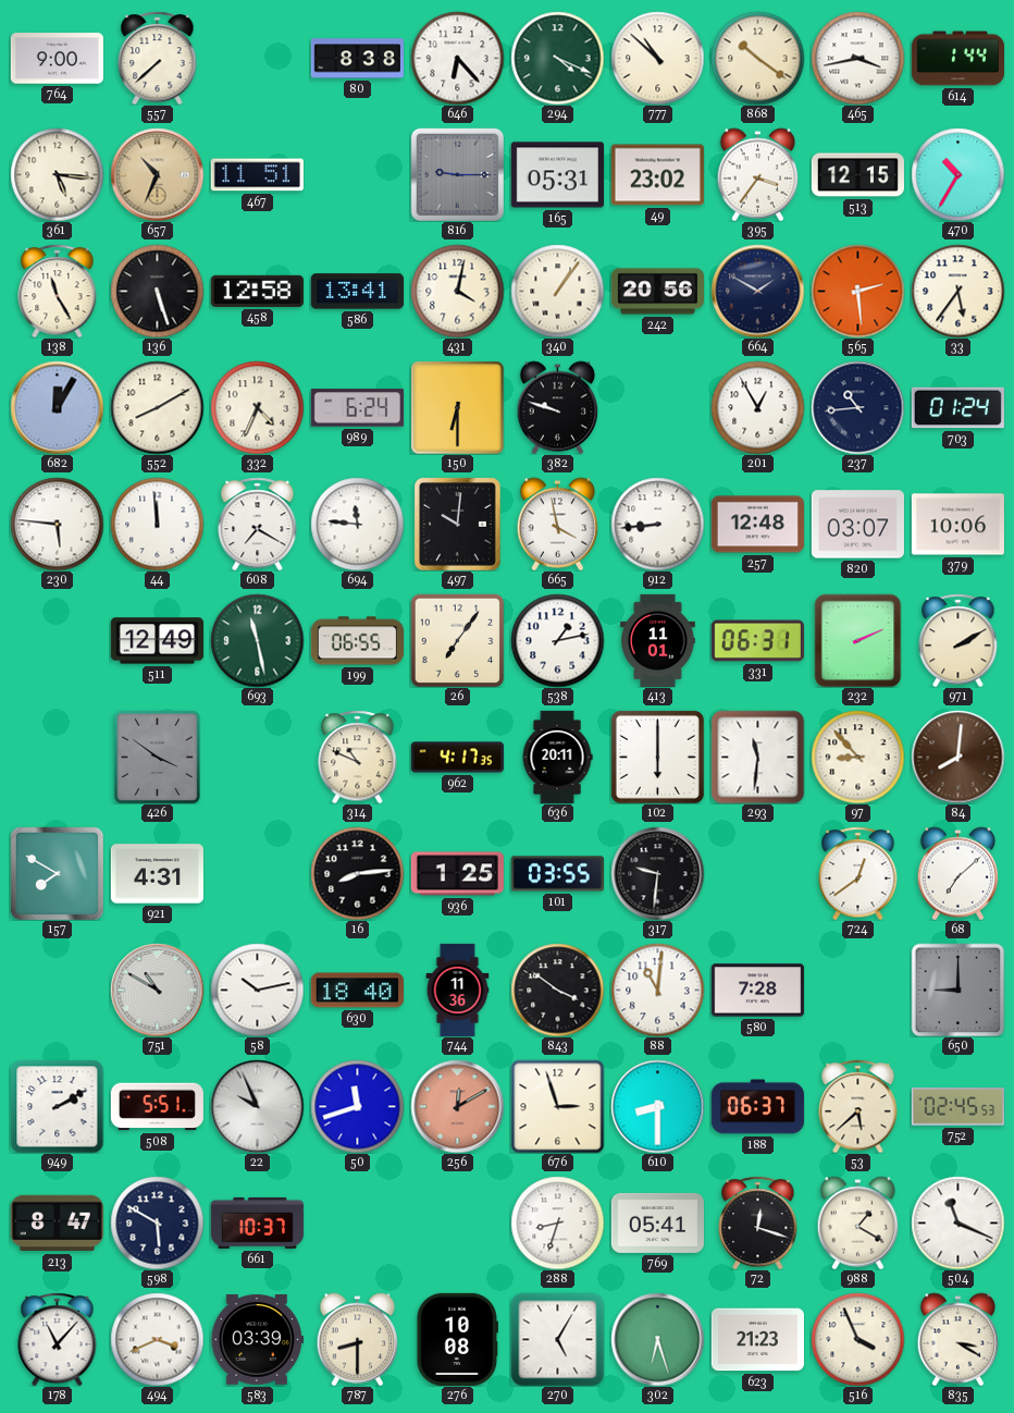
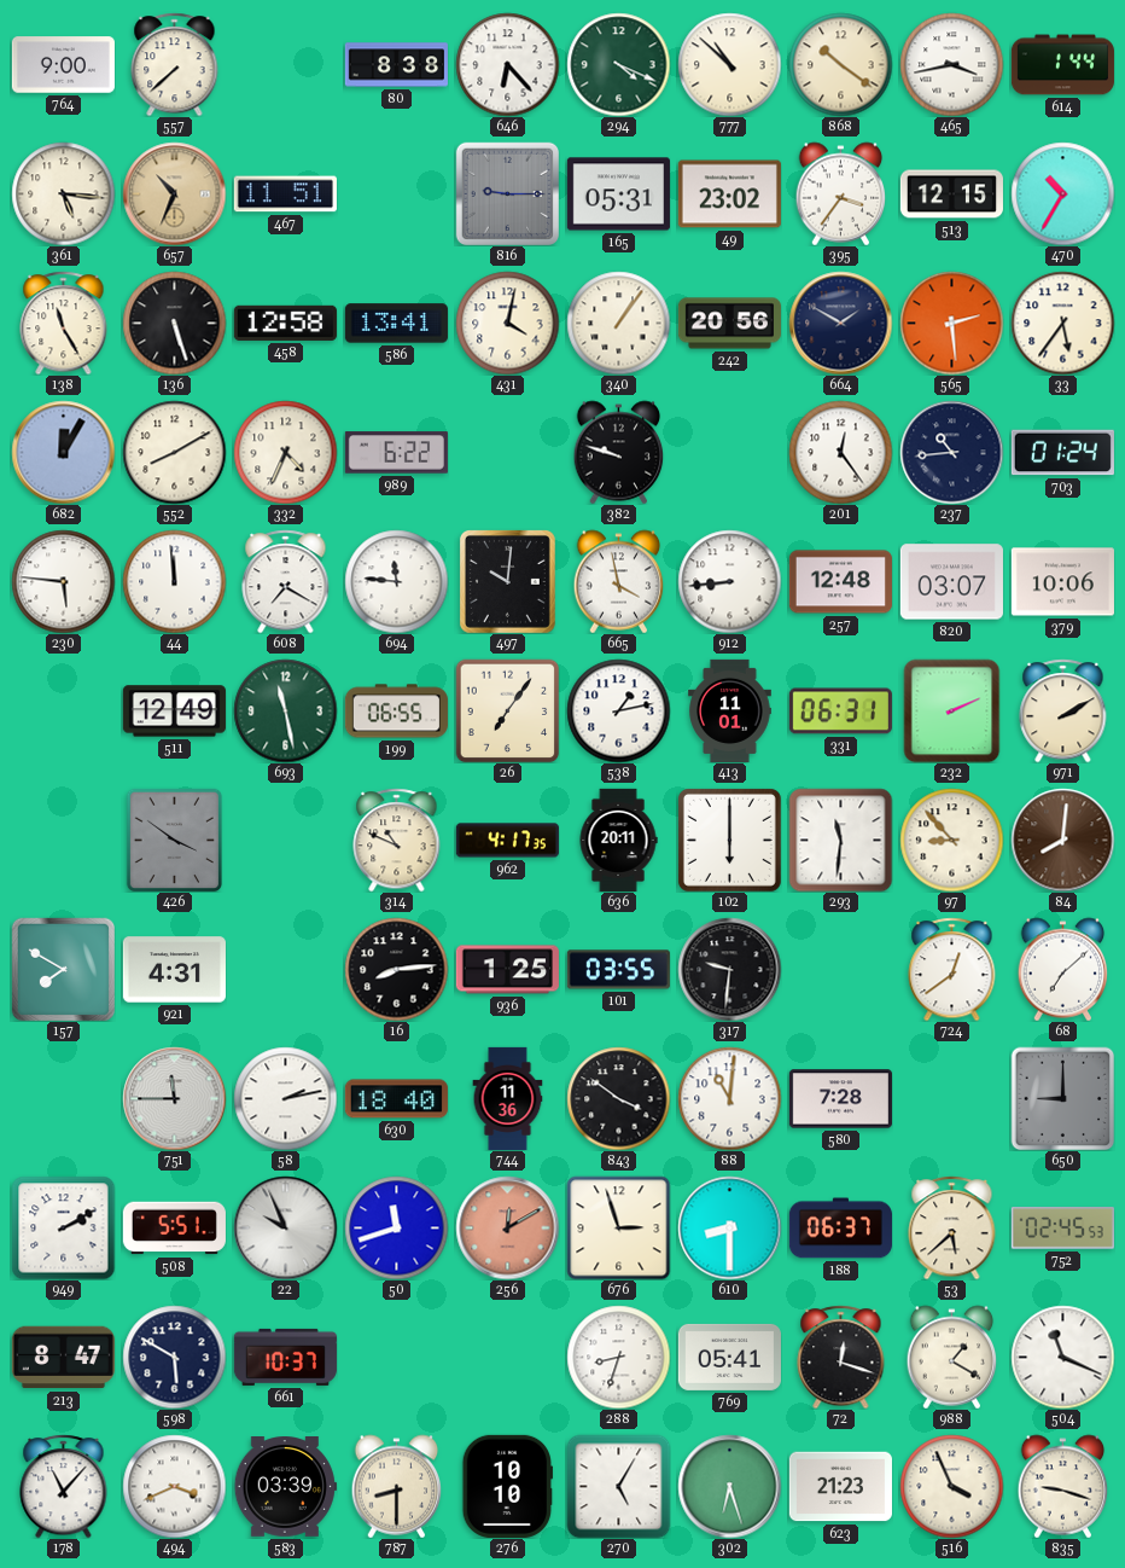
989: 6:24 -> 6:22
150: 6:30 -> none
201: 12:55 -> 12:24
751: 10:50 -> 11:45
58: 10:13 -> 2:13
276: 10:08 -> 10:10
835: 3:20 -> 9:18
